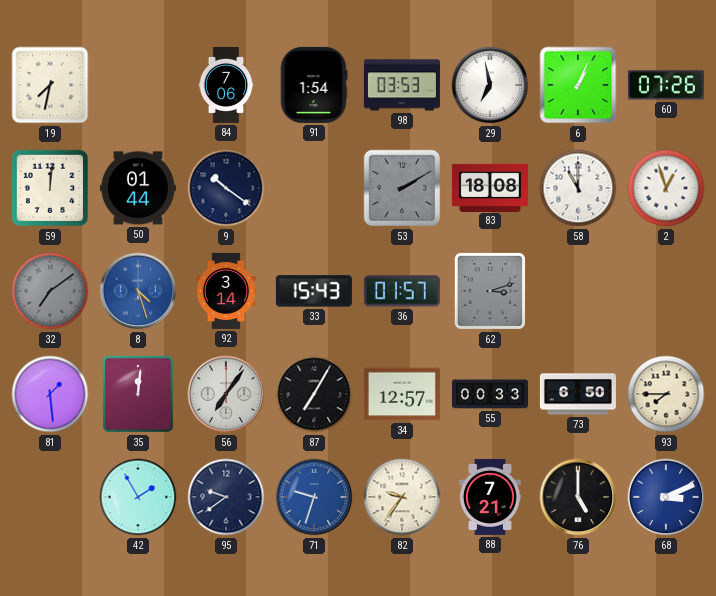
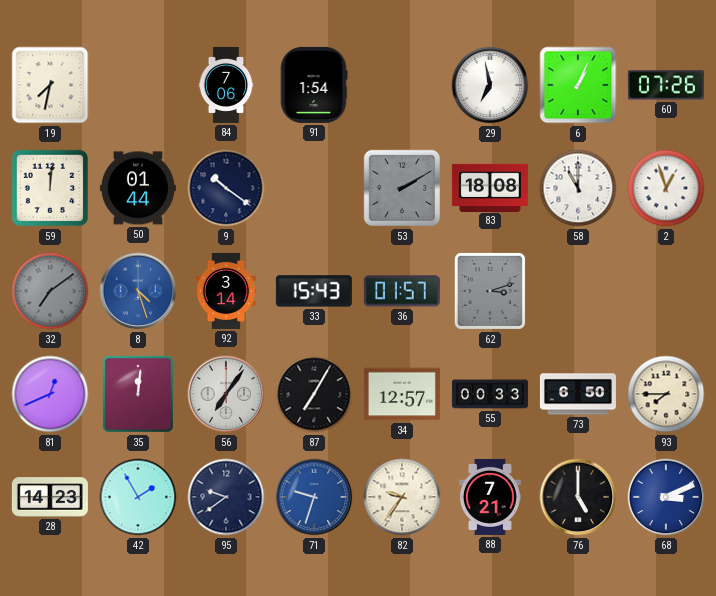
98: 03:53 -> none
81: 1:29 -> 12:41
28: none -> 14:23
